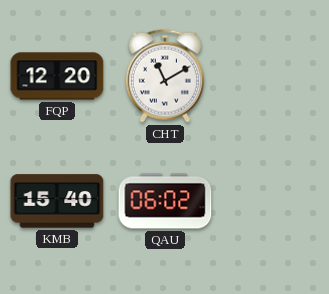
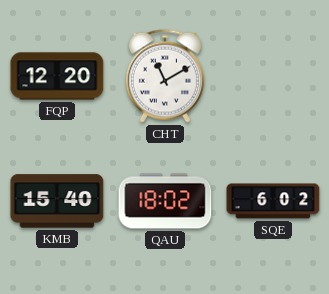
QAU: 06:02 -> 18:02
SQE: none -> 6:02
